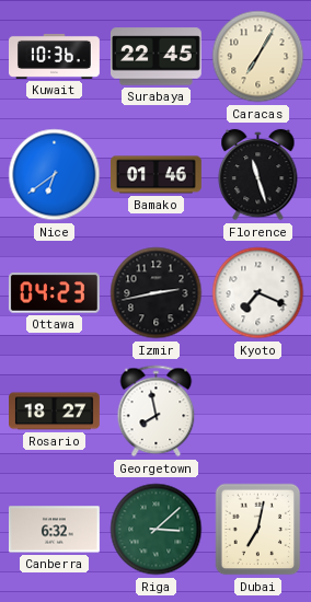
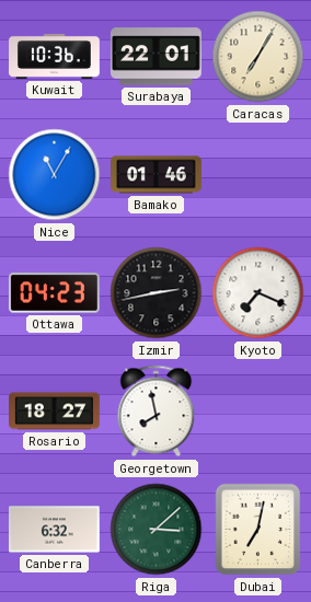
Surabaya: 22:45 -> 22:01
Nice: 6:39 -> 11:05
Florence: 11:27 -> none
